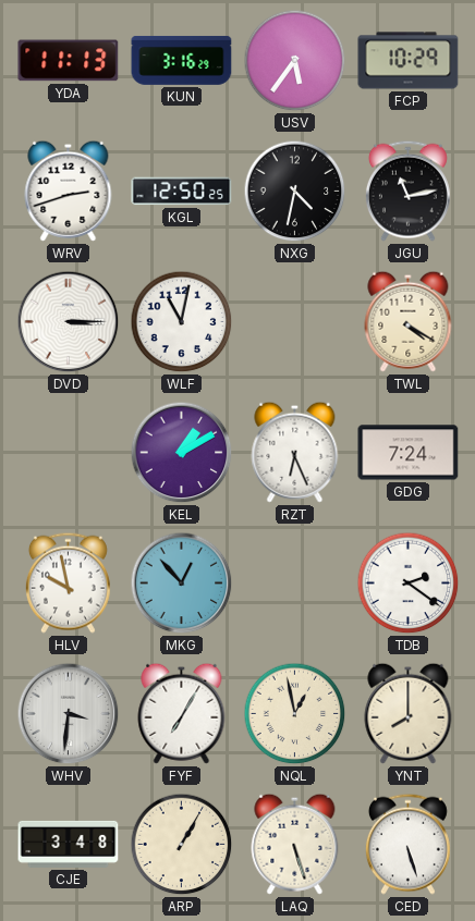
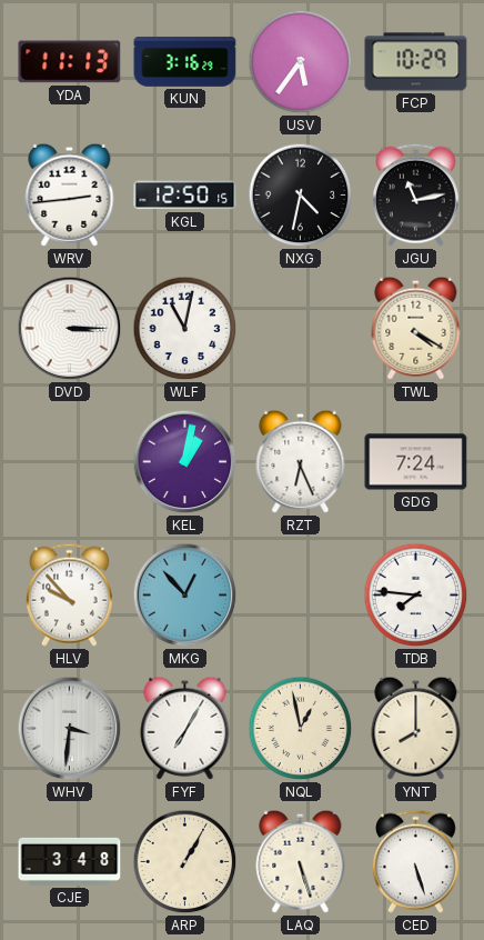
WRV: 2:42 -> 2:44
KGL: 12:50:25 -> 12:50:15
KEL: 1:10 -> 1:02
HLV: 9:58 -> 9:53
TDB: 2:21 -> 7:46
